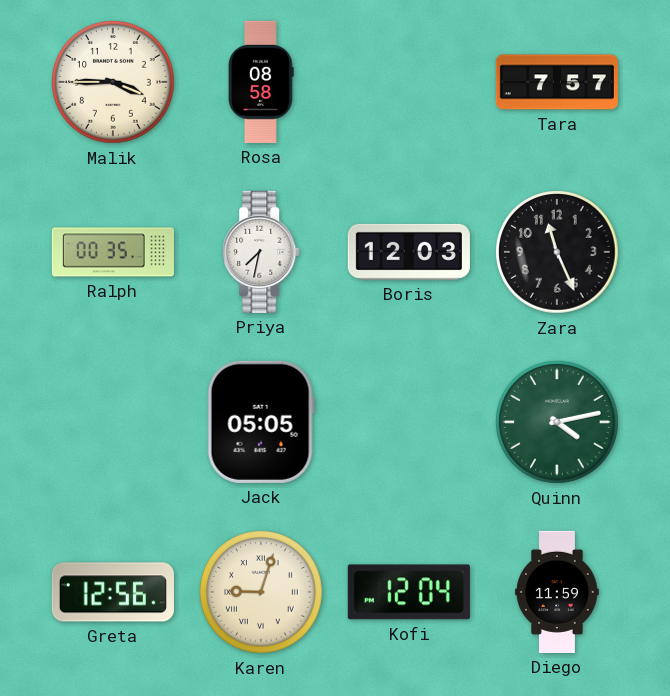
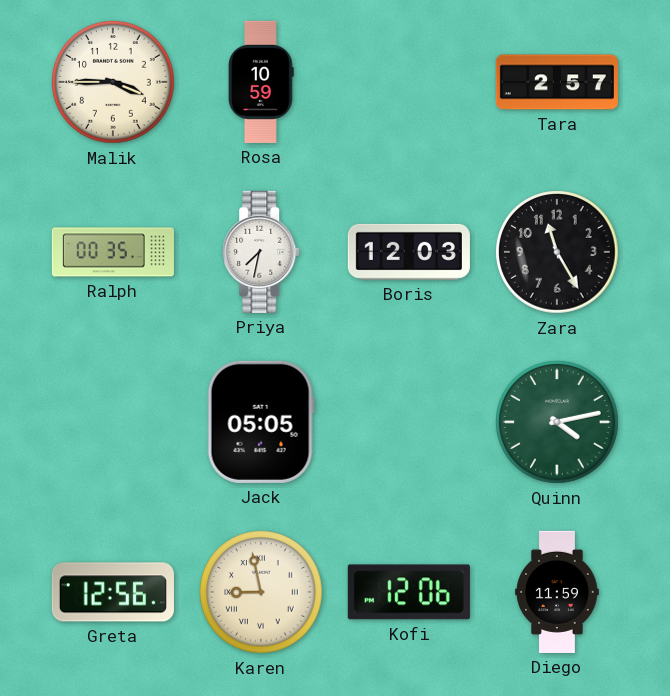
Rosa: 08:58 -> 10:59
Tara: 7:57 -> 2:57
Zara: 11:26 -> 11:25
Karen: 9:03 -> 8:58
Kofi: 12:04 -> 12:06
